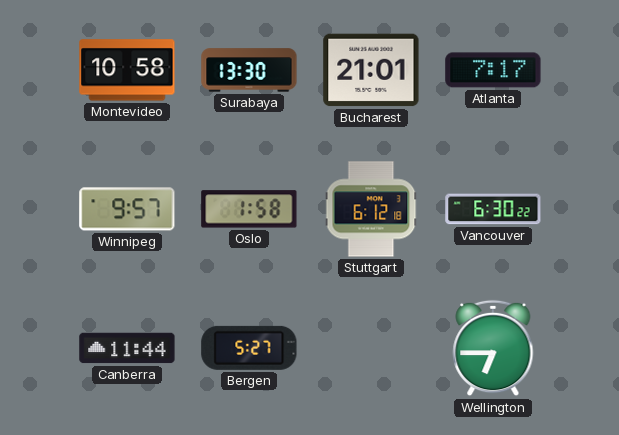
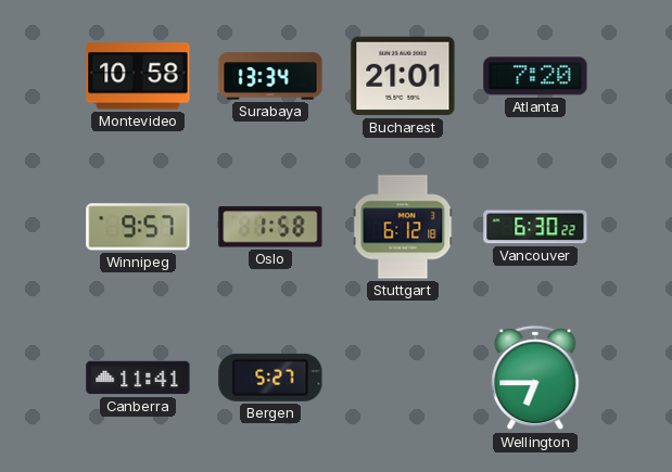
Surabaya: 13:30 -> 13:34
Atlanta: 7:17 -> 7:20
Canberra: 11:44 -> 11:41
